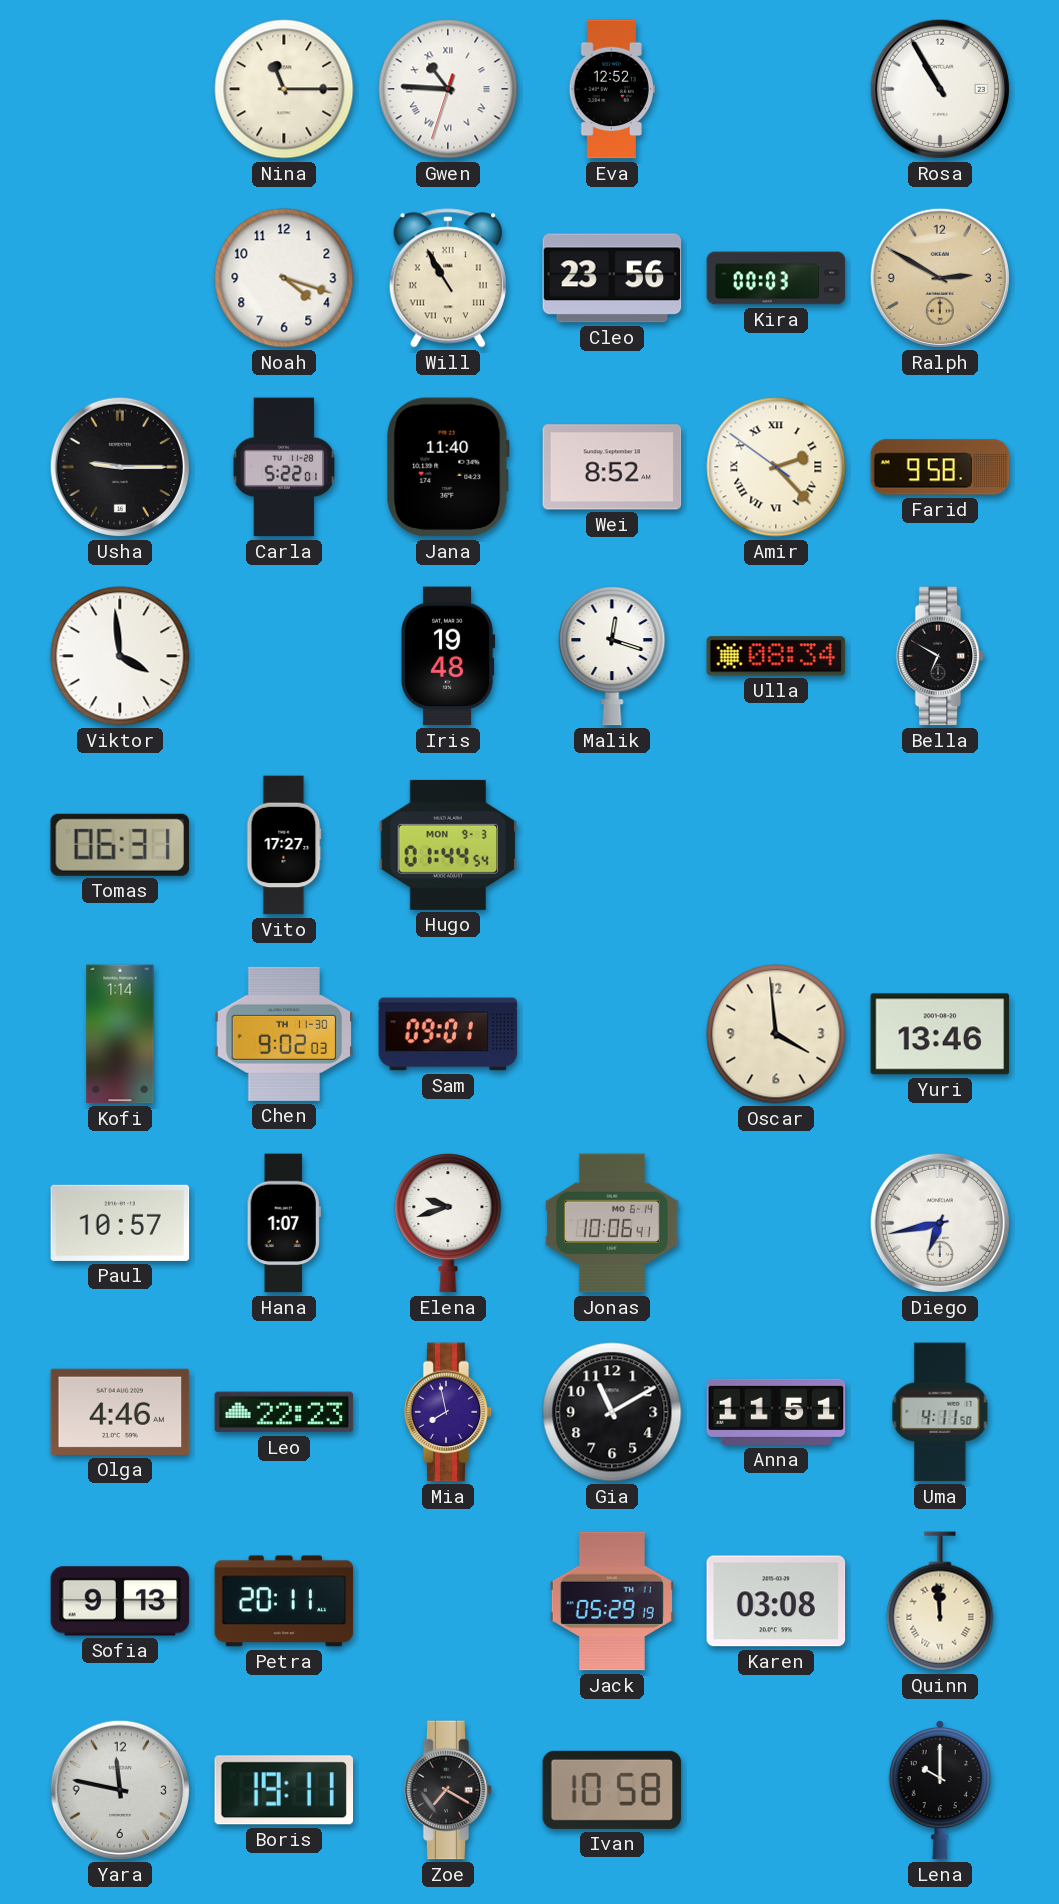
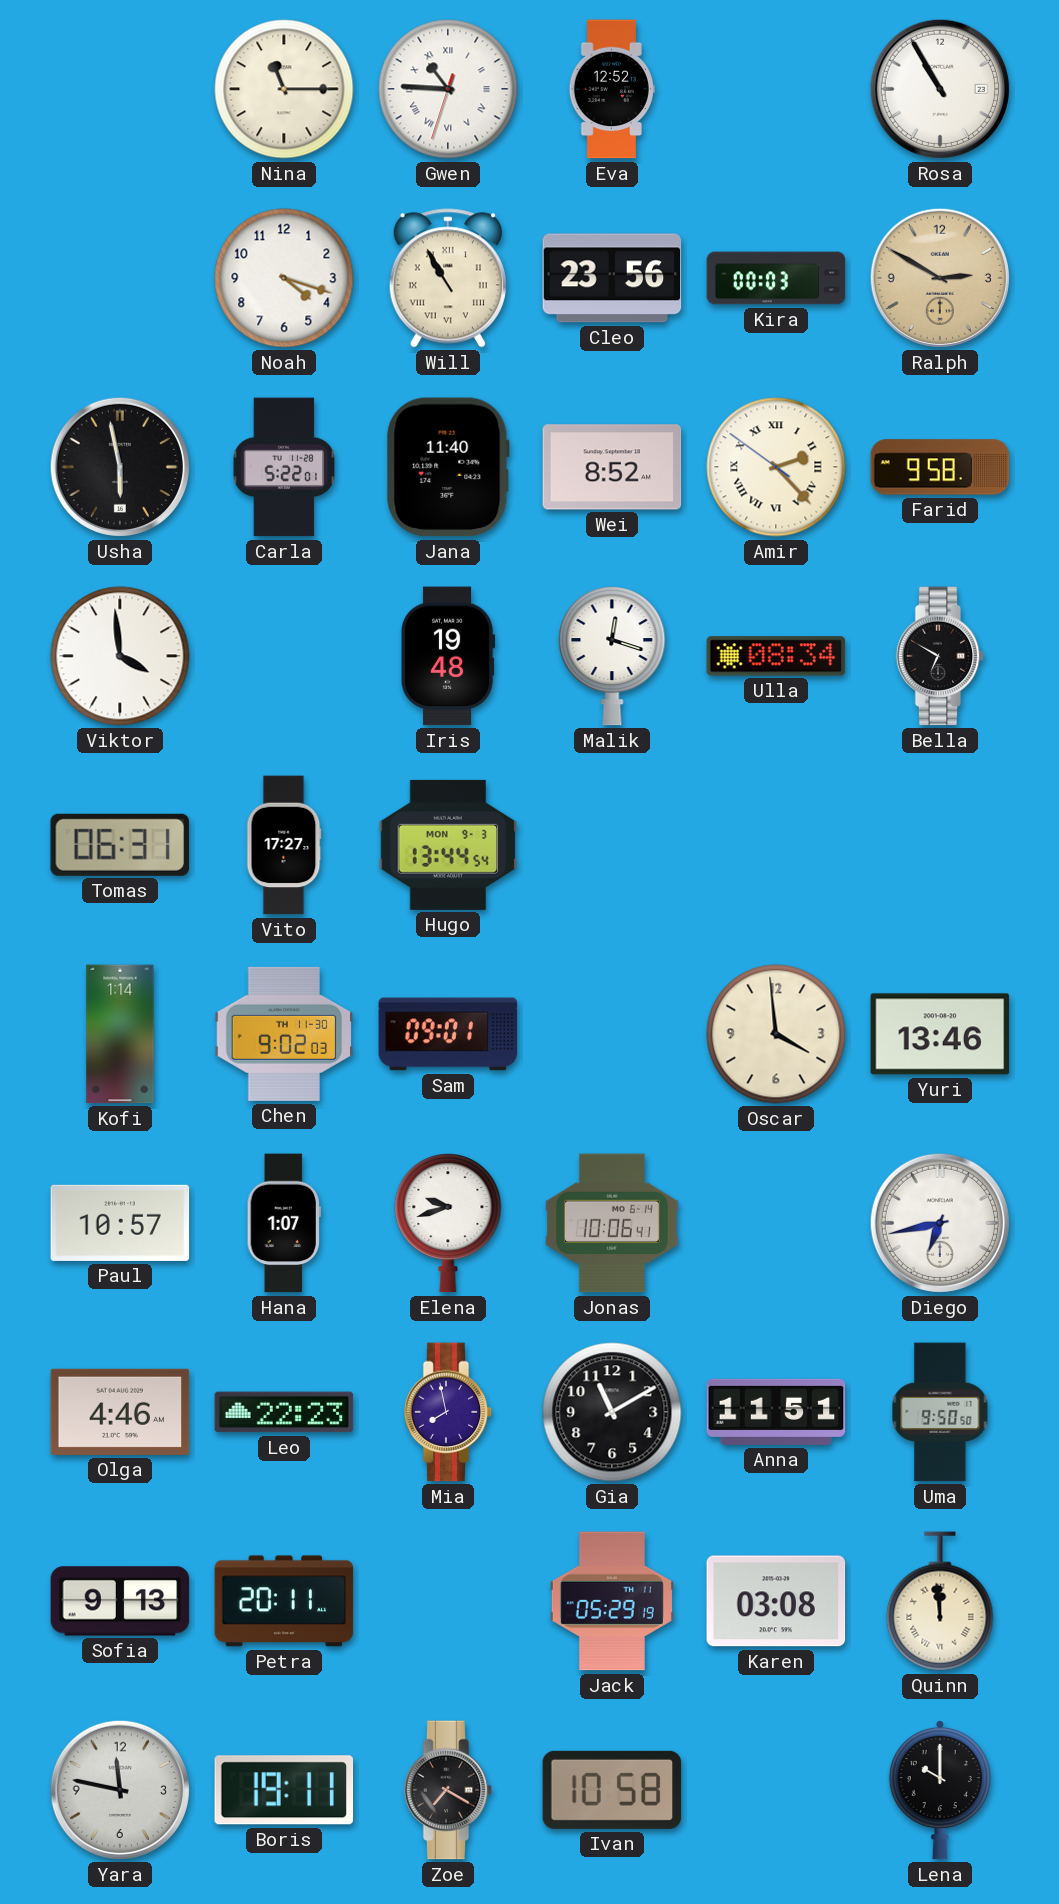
Usha: 9:15 -> 5:58
Hugo: 01:44 -> 13:44
Uma: 4:11 -> 9:50
